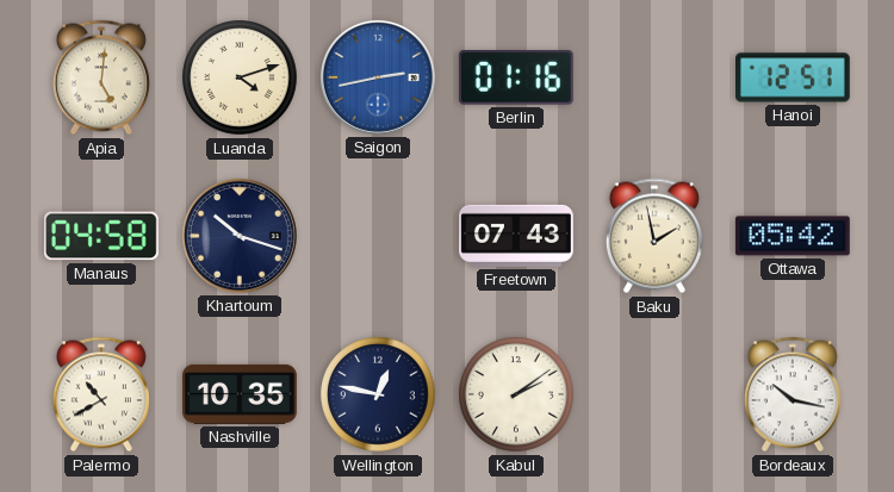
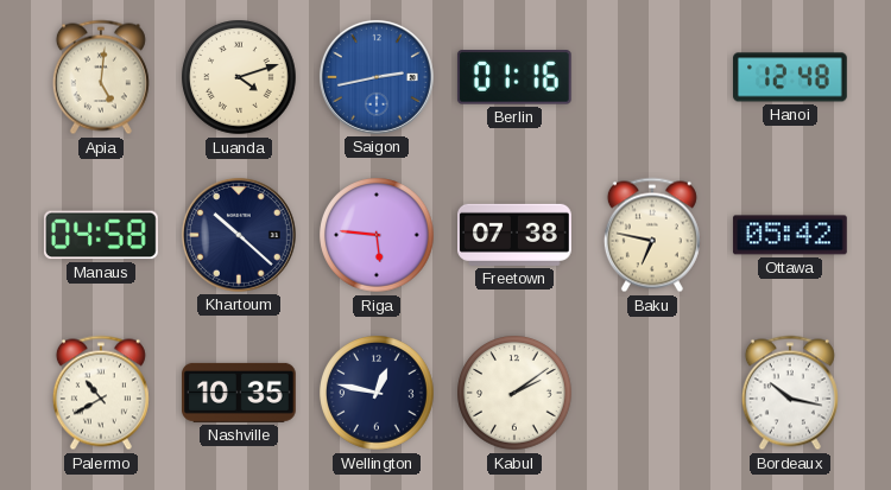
Hanoi: 12:51 -> 12:48
Khartoum: 10:18 -> 10:22
Riga: none -> 5:46
Freetown: 07:43 -> 07:38
Baku: 1:58 -> 6:47
